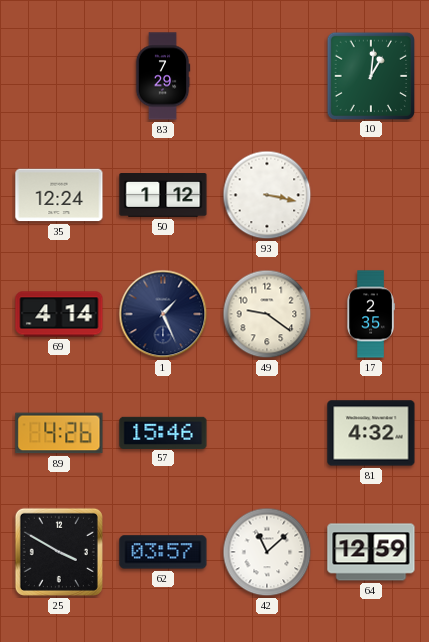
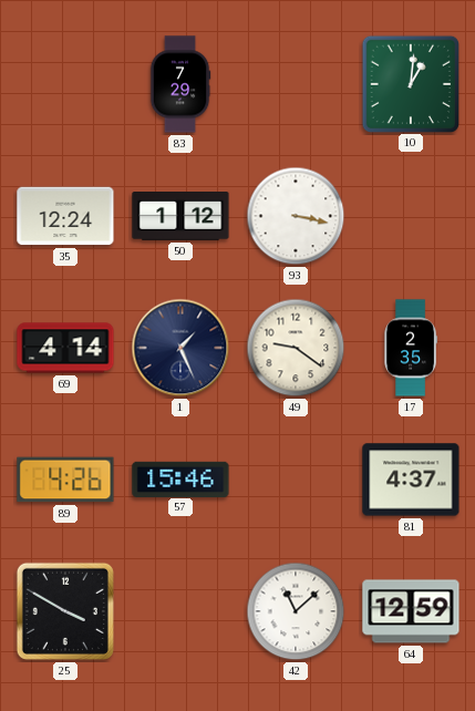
81: 4:32 -> 4:37
62: 03:57 -> none
